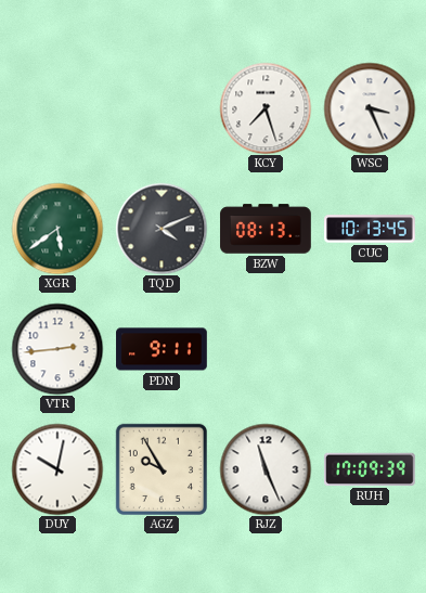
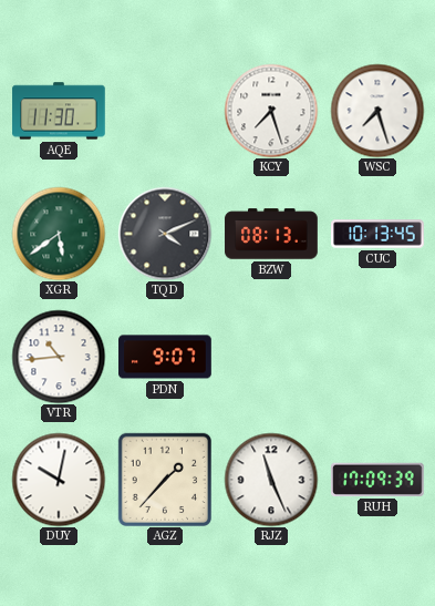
AQE: none -> 11:30
WSC: 3:26 -> 7:27
VTR: 2:44 -> 10:44
PDN: 9:11 -> 9:07
AGZ: 9:55 -> 1:37
